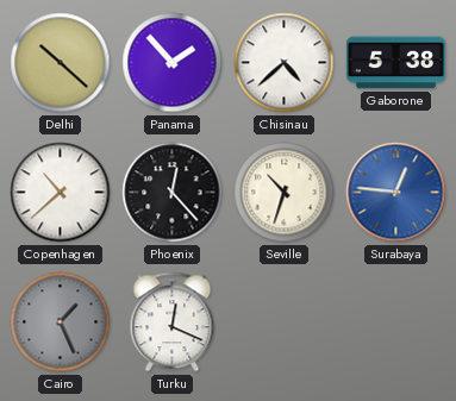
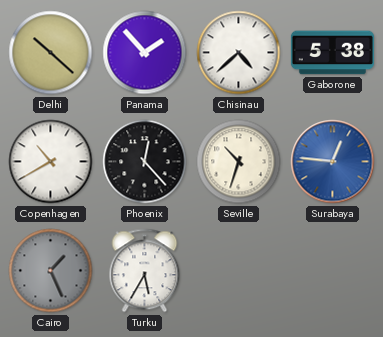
Copenhagen: 10:38 -> 10:40
Turku: 12:19 -> 5:35
